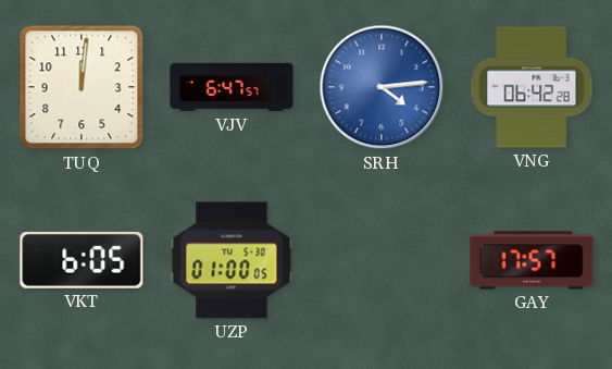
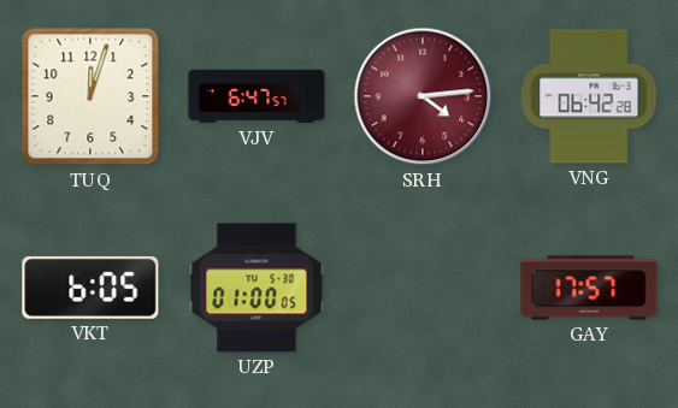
TUQ: 12:01 -> 12:03
SRH dial: blue -> burgundy
